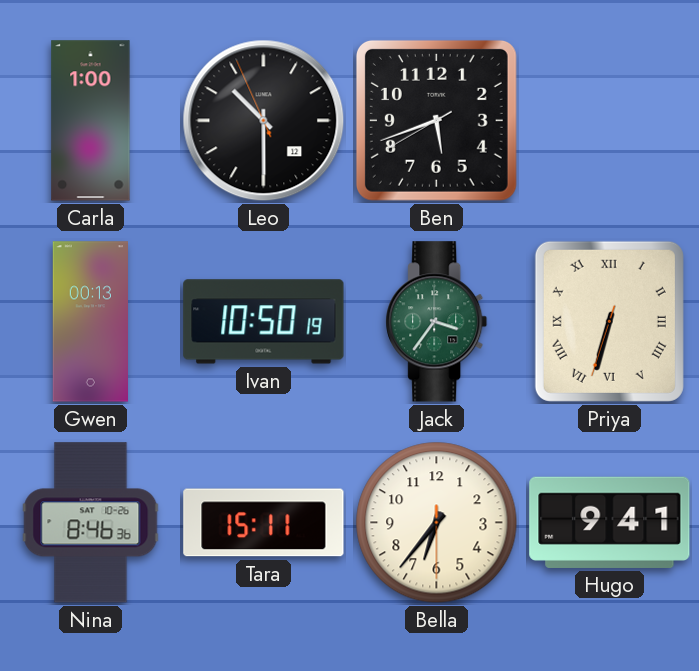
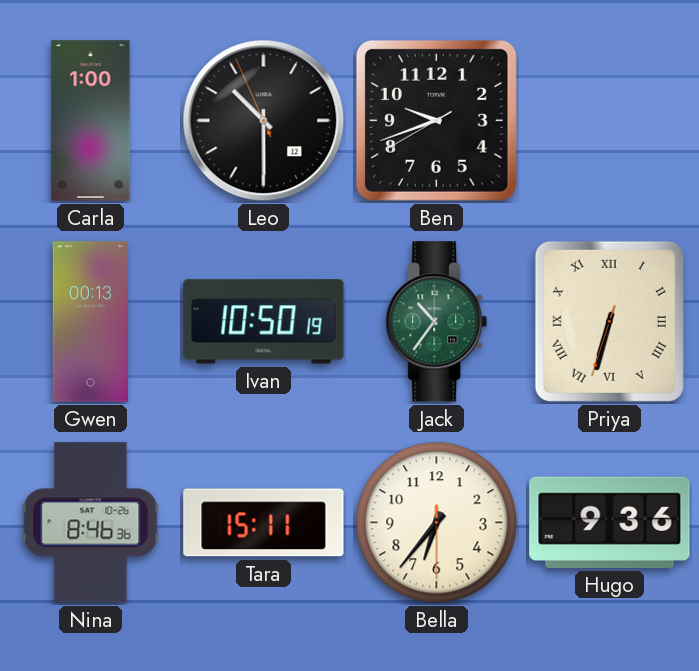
Ben: 5:41 -> 9:41
Jack: 3:36 -> 10:36
Hugo: 9:41 -> 9:36
